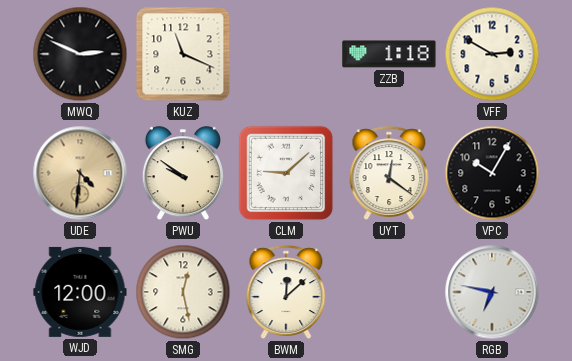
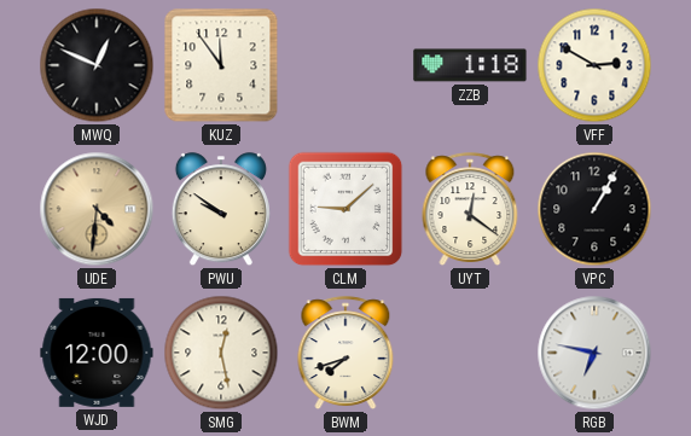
MWQ: 2:49 -> 12:49
KUZ: 11:19 -> 11:54
VPC: 10:05 -> 1:05
BWM: 12:08 -> 7:42
